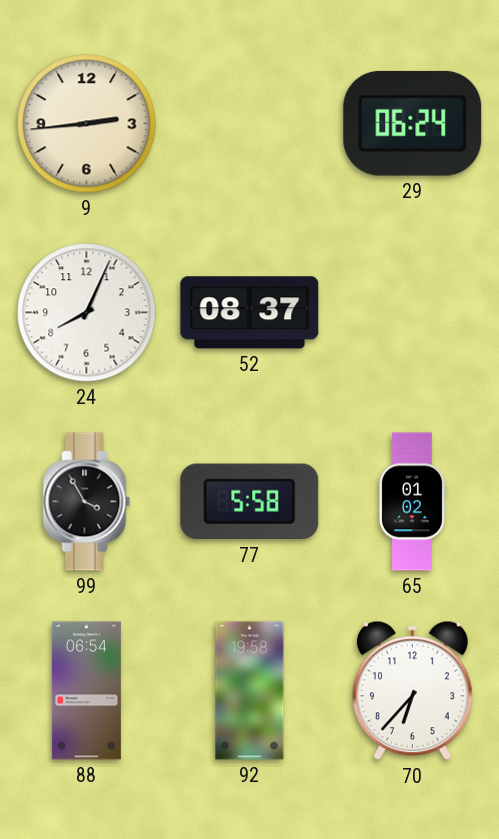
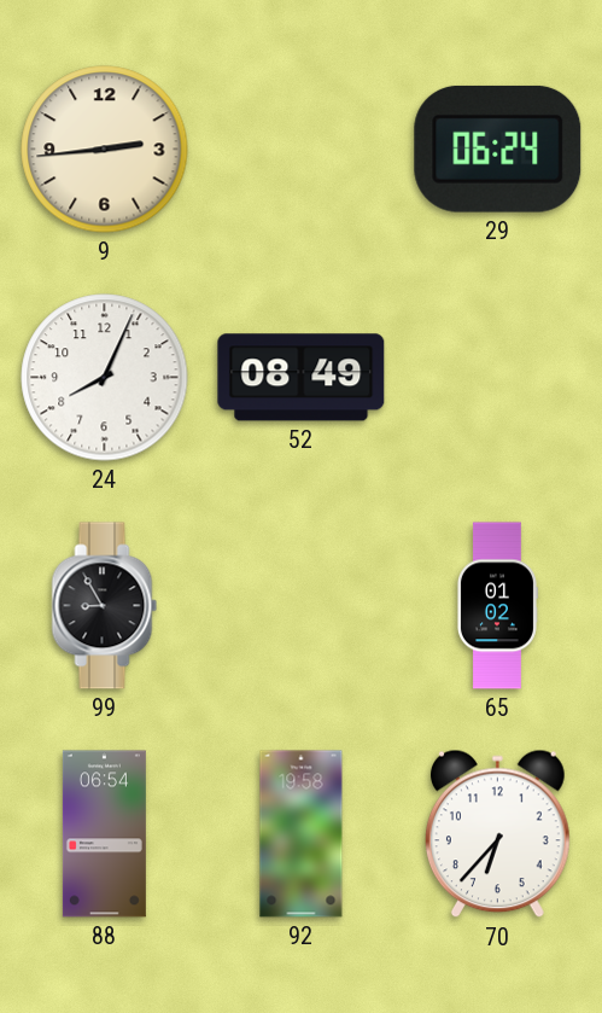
52: 08:37 -> 08:49
99: 3:55 -> 8:55
77: 5:58 -> none
